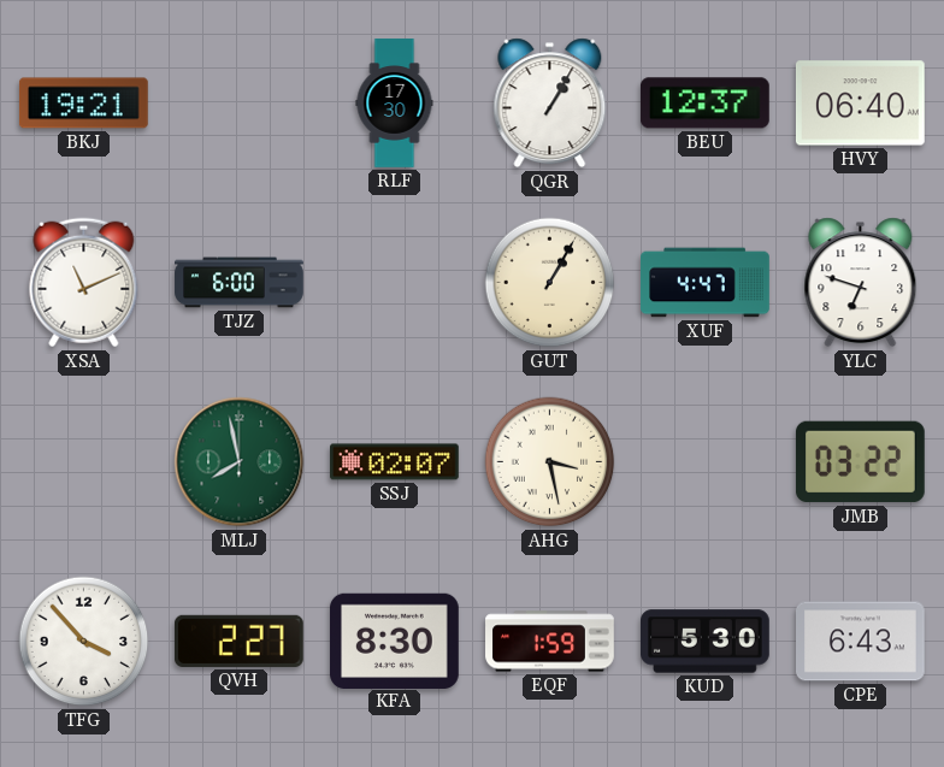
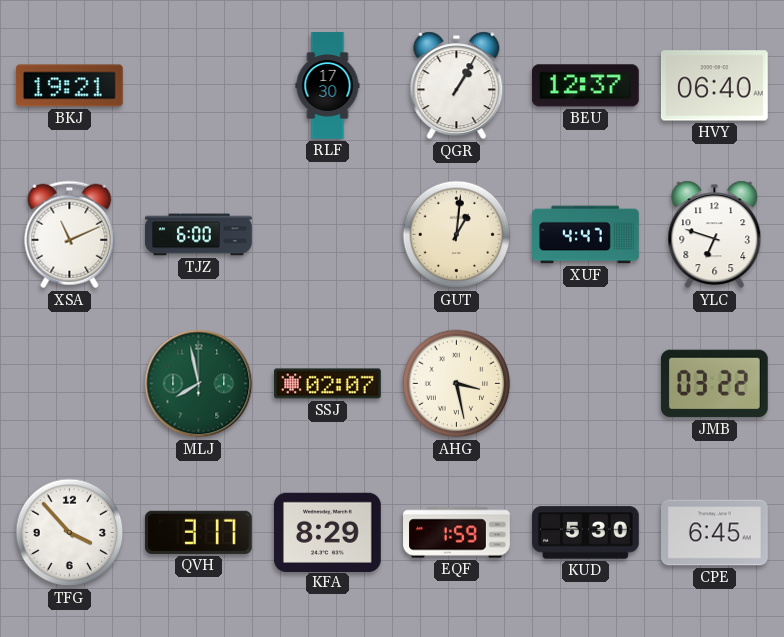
GUT: 1:05 -> 1:01
QVH: 2:27 -> 3:17
KFA: 8:30 -> 8:29
CPE: 6:43 -> 6:45
